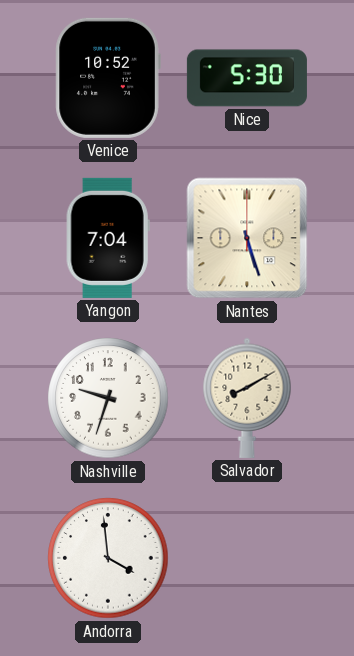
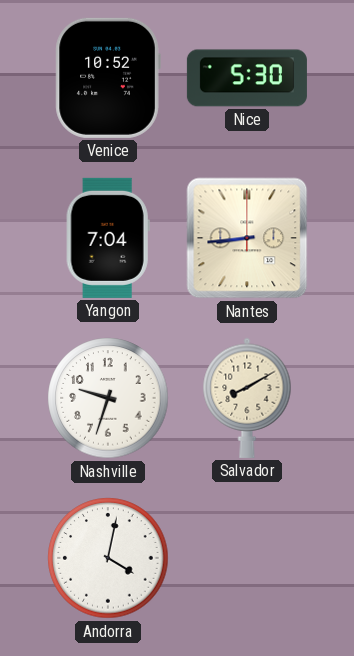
Nantes: 5:27 -> 8:44
Andorra: 3:59 -> 4:02
